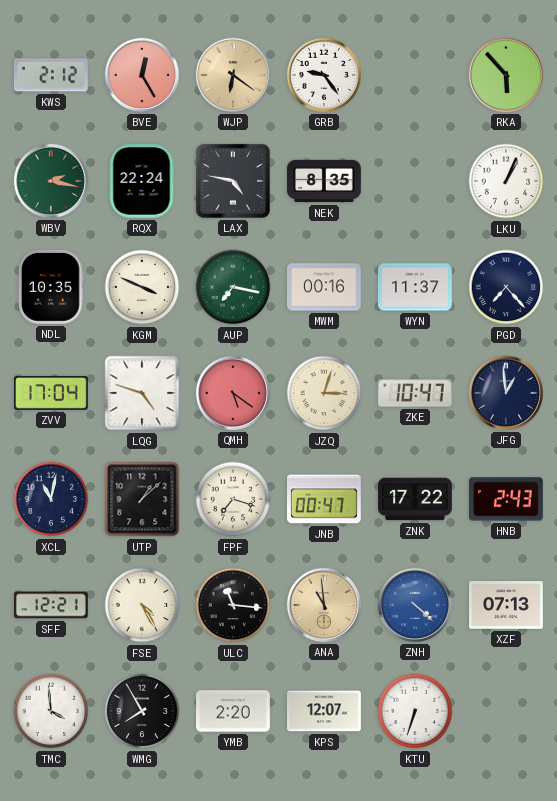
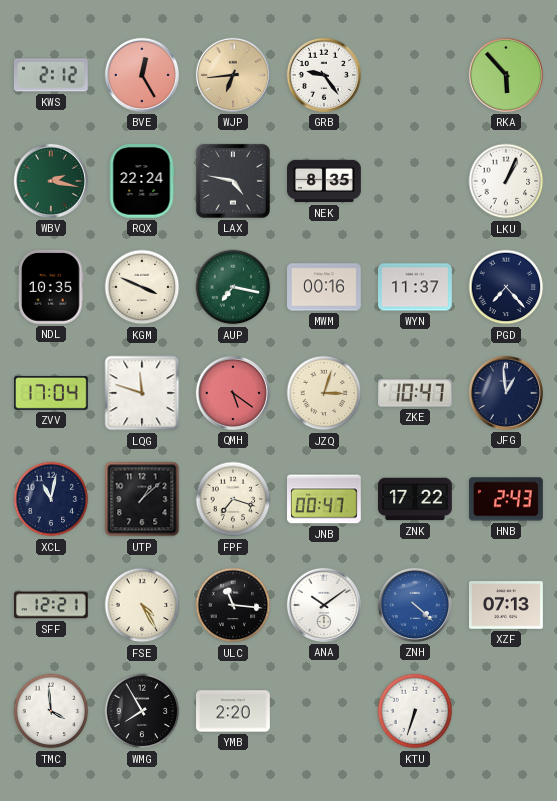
WJP: 6:21 -> 6:44
LQG: 4:48 -> 11:48
ANA: 10:59 -> 10:09
ANA dial: champagne -> white
KPS: 12:07 -> none
